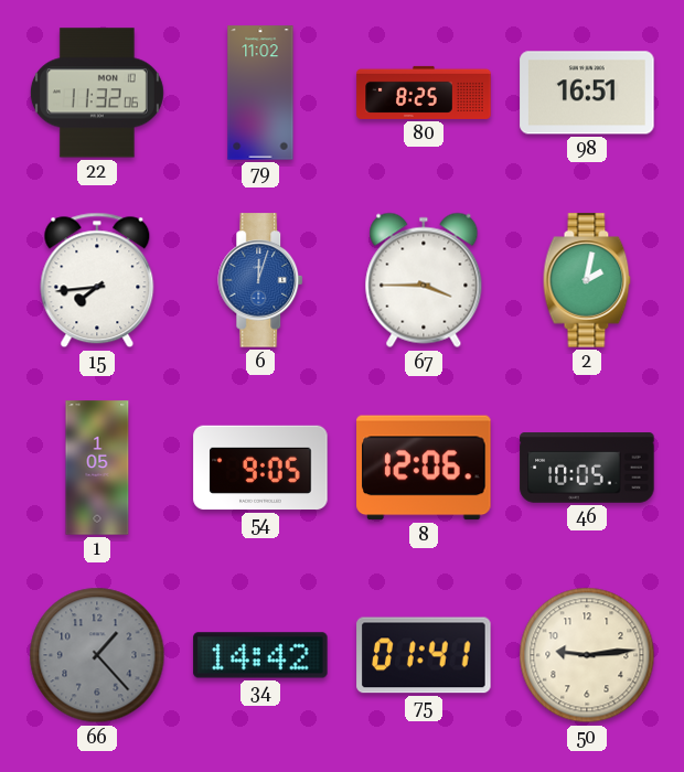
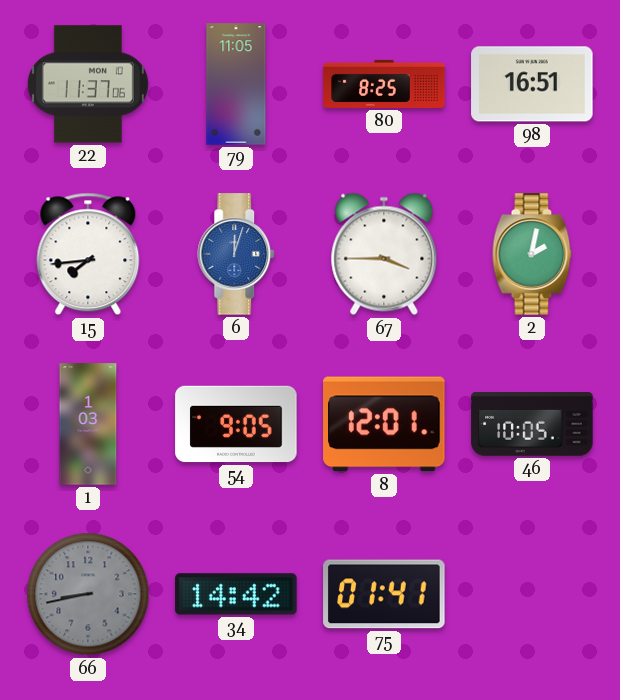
22: 11:32 -> 11:37
79: 11:02 -> 11:05
1: 1:05 -> 1:03
8: 12:06 -> 12:01
66: 1:23 -> 8:43
50: 9:14 -> none
